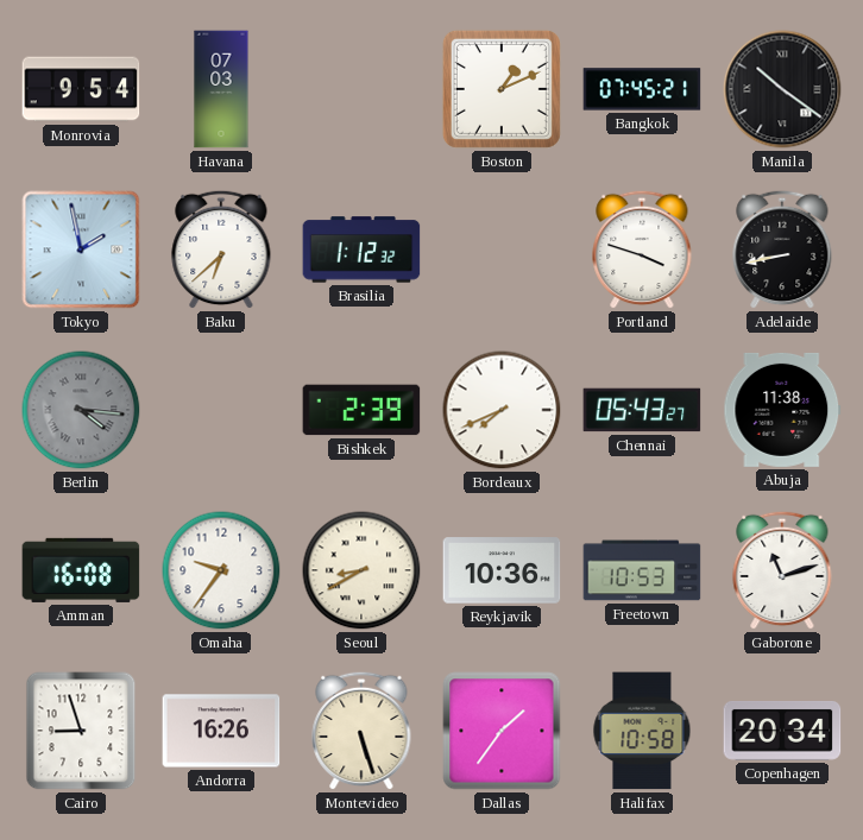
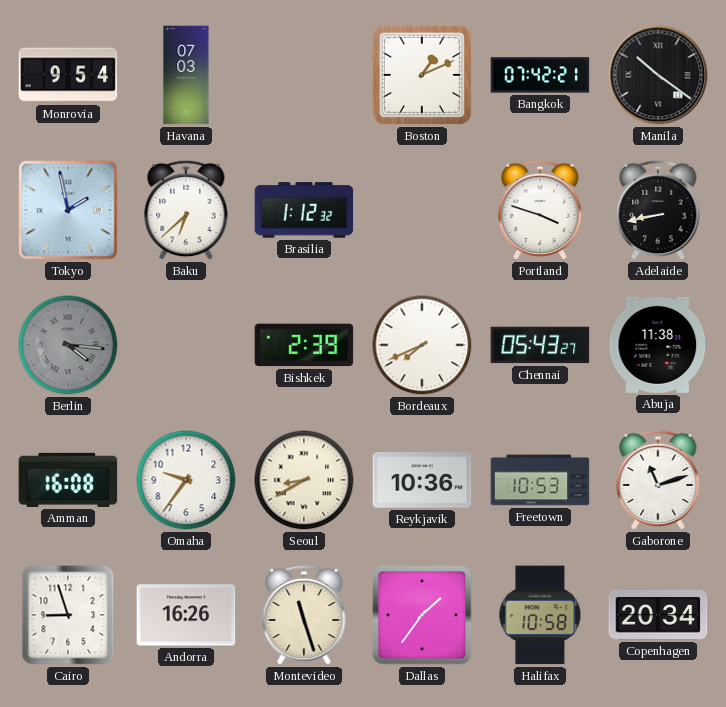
Bangkok: 07:45 -> 07:42
Montevideo: 5:27 -> 11:27
